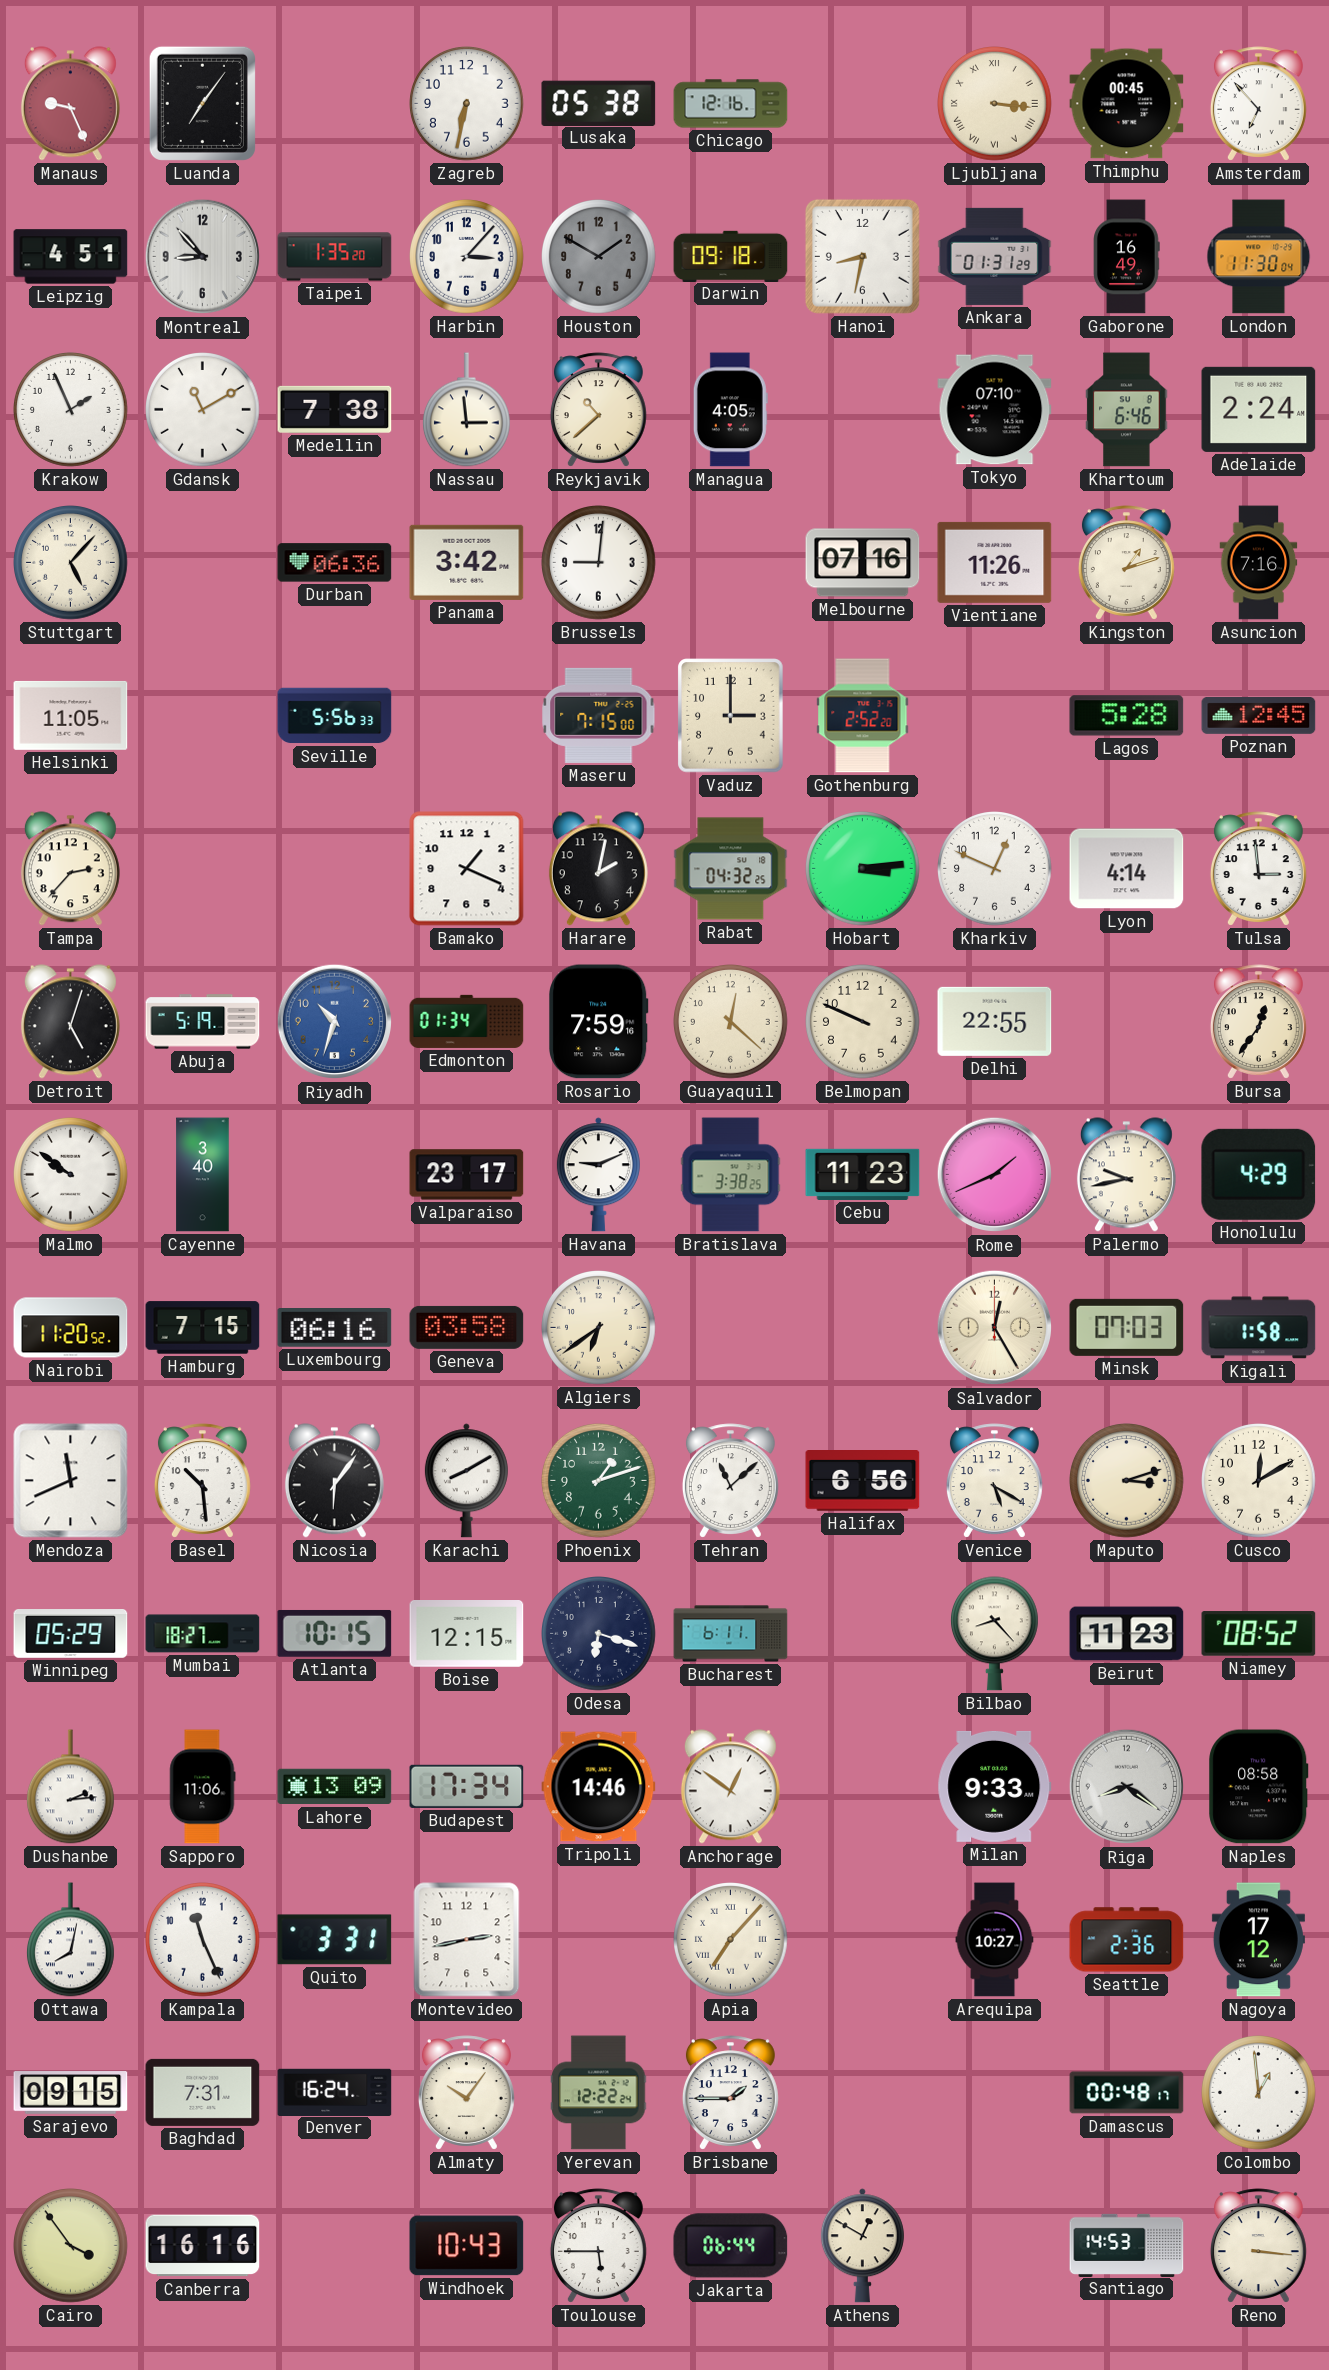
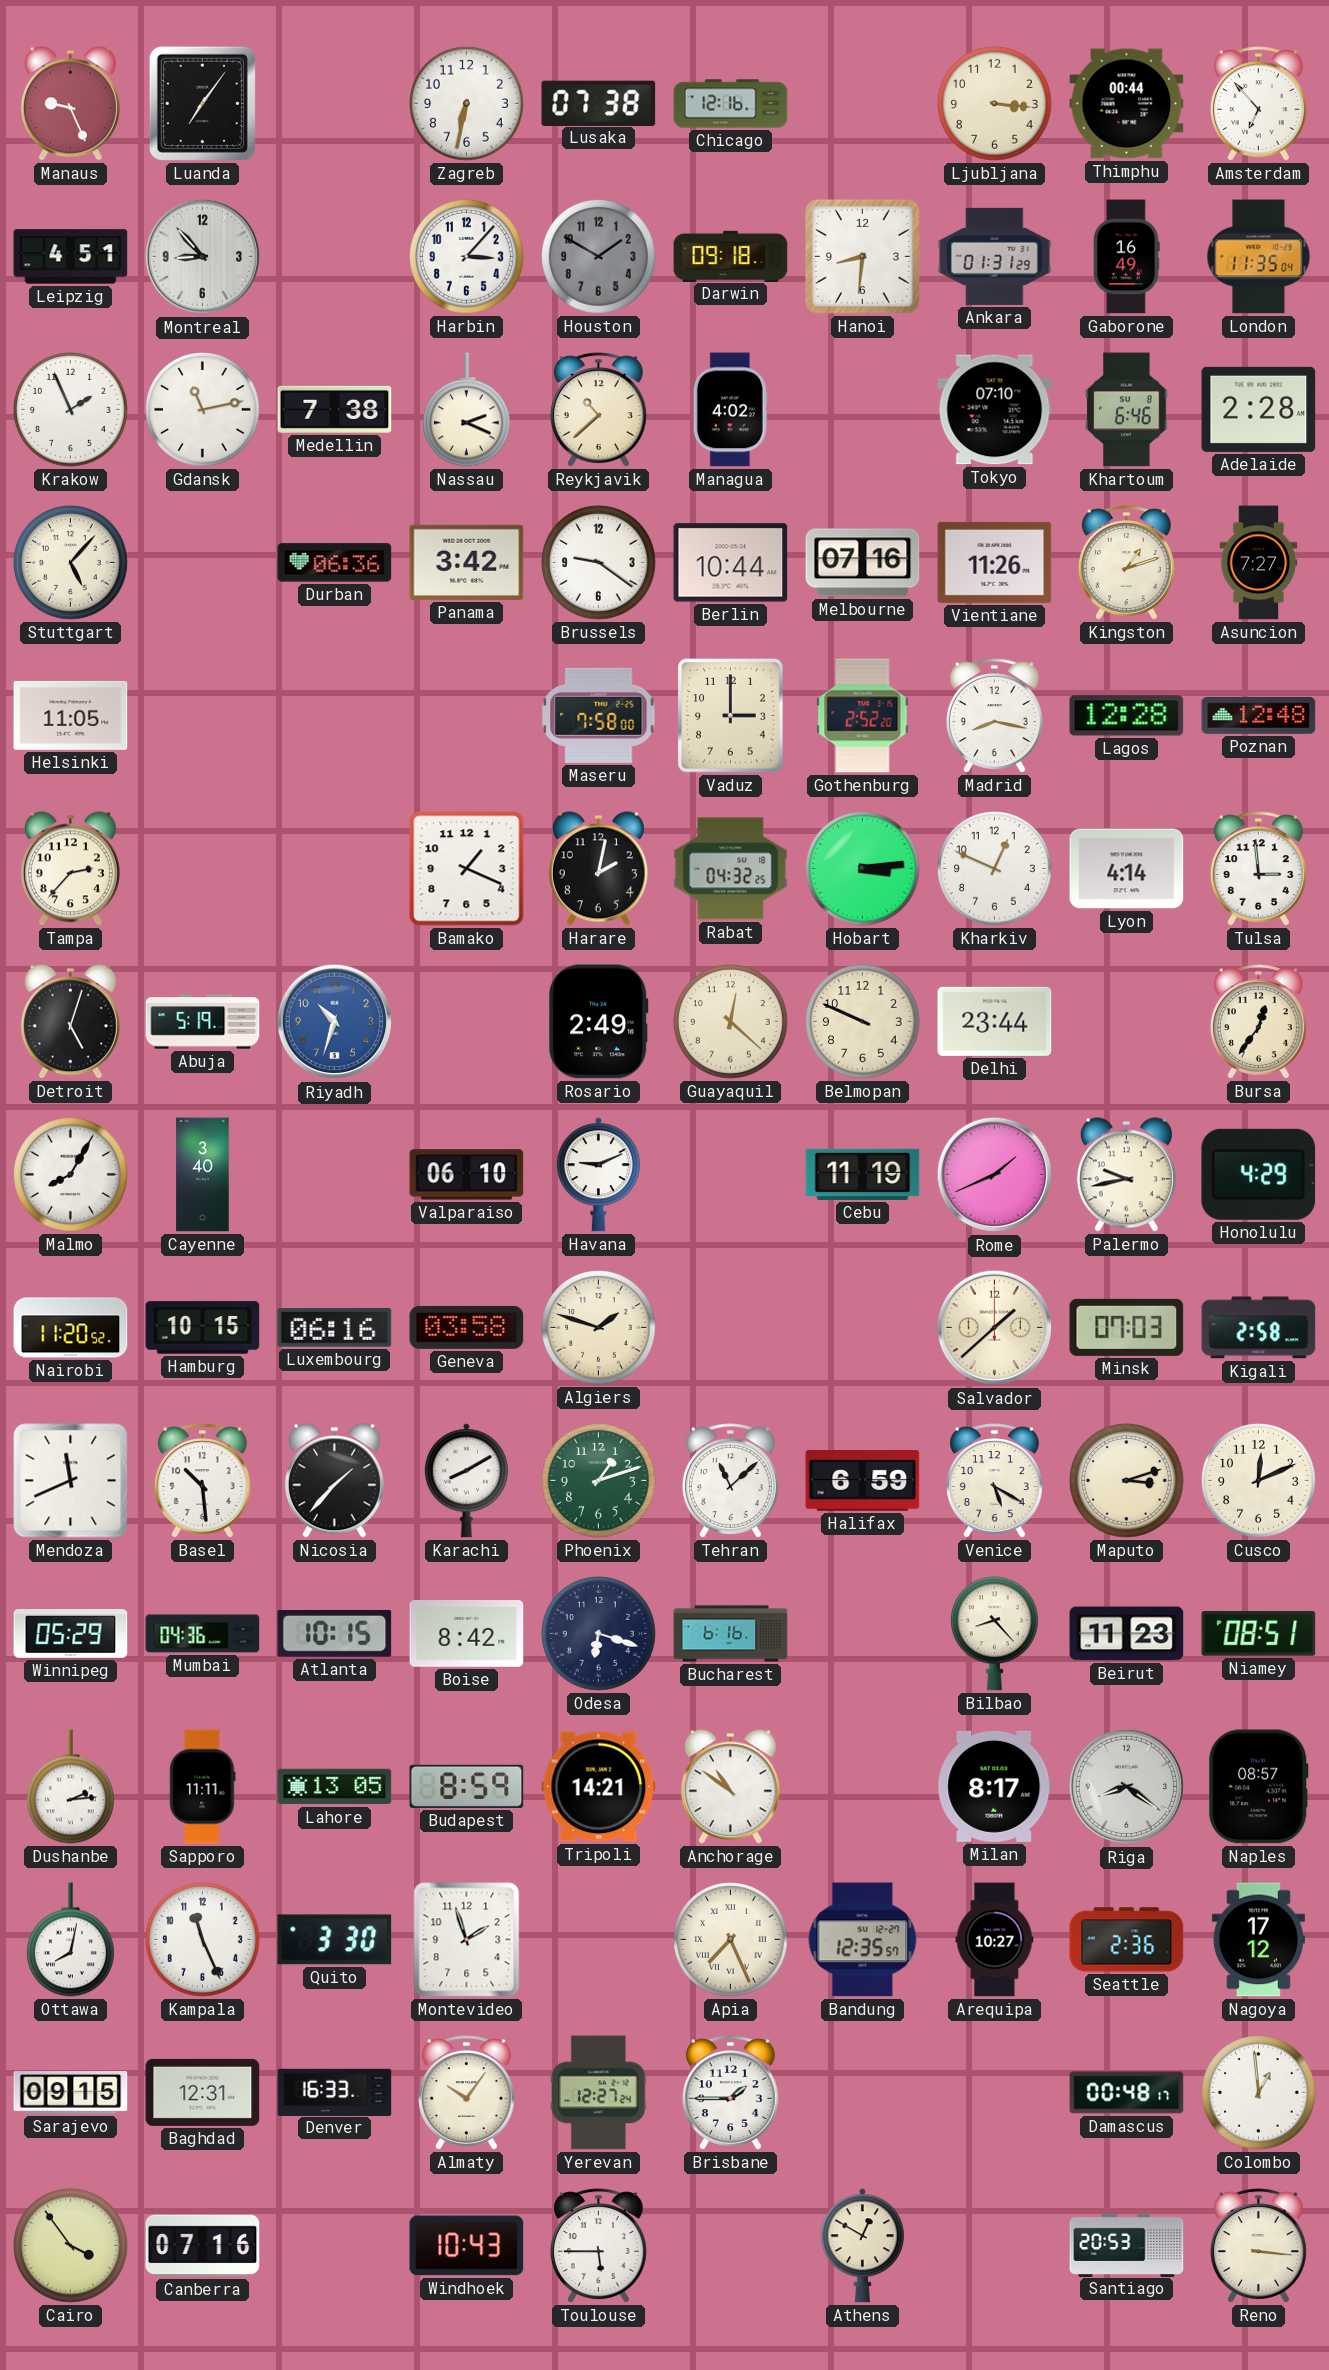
Lusaka: 05:38 -> 07:38
Ljubljana numerals: Roman -> Arabic
Thimphu: 00:45 -> 00:44
Taipei: 1:35 -> none
Hanoi: 8:32 -> 8:31
London: 11:30 -> 11:35
Gdansk: 11:10 -> 11:13
Nassau: 2:59 -> 2:19
Managua: 4:05 -> 4:02
Adelaide: 2:24 -> 2:28
Brussels: 9:01 -> 9:21
Berlin: none -> 10:44
Asuncion: 7:16 -> 7:27
Seville: 5:56 -> none
Maseru: 7:15 -> 7:58
Madrid: none -> 8:17
Lagos: 5:28 -> 12:28
Poznan: 12:45 -> 12:48
Edmonton: 01:34 -> none
Rosario: 7:59 -> 2:49
Delhi: 22:55 -> 23:44
Malmo: 9:51 -> 8:05
Valparaiso: 23:17 -> 06:10
Bratislava: 3:38 -> none
Cebu: 11:23 -> 11:19
Hamburg: 7:15 -> 10:15
Algiers: 6:39 -> 1:48
Salvador: 12:25 -> 1:38
Kigali: 1:58 -> 2:58
Nicosia: 6:06 -> 1:37
Halifax: 6:56 -> 6:59
Cusco: 12:10 -> 12:11
Mumbai: 18:27 -> 04:36
Boise: 12:15 -> 8:42
Bucharest: 6:11 -> 6:16
Niamey: 08:52 -> 08:51
Sapporo: 11:06 -> 11:11
Lahore: 13:09 -> 13:05
Budapest: 17:34 -> 8:59
Tripoli: 14:46 -> 14:21
Anchorage: 12:51 -> 10:51
Milan: 9:33 -> 8:17
Naples: 08:58 -> 08:57
Quito: 3:31 -> 3:30
Montevideo: 2:43 -> 1:57
Apia: 7:07 -> 7:26
Bandung: none -> 12:35
Baghdad: 7:31 -> 12:31
Denver: 16:24 -> 16:33
Yerevan: 12:22 -> 12:27
Canberra: 16:16 -> 07:16
Jakarta: 06:44 -> none
Santiago: 14:53 -> 20:53
